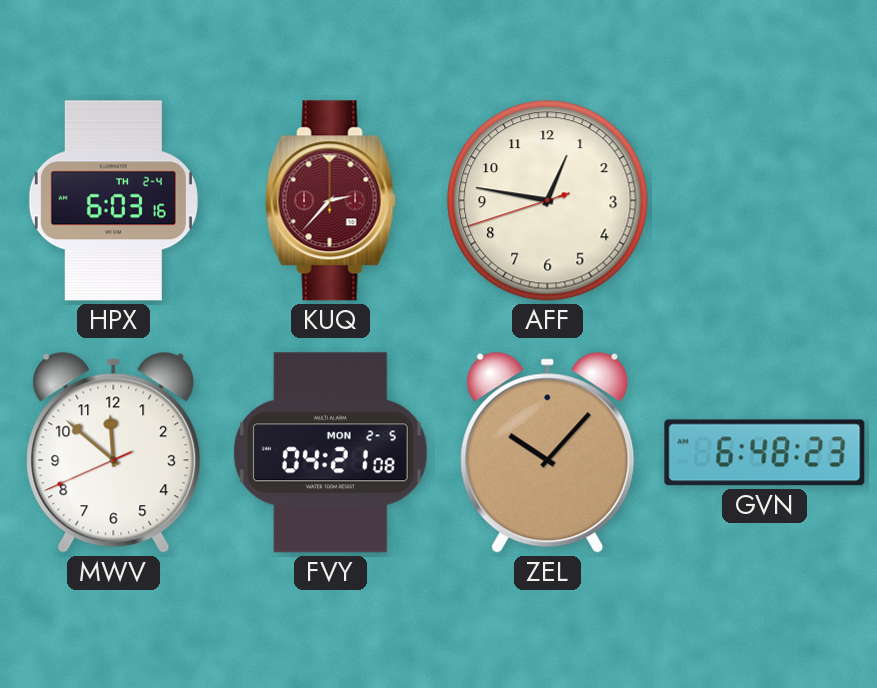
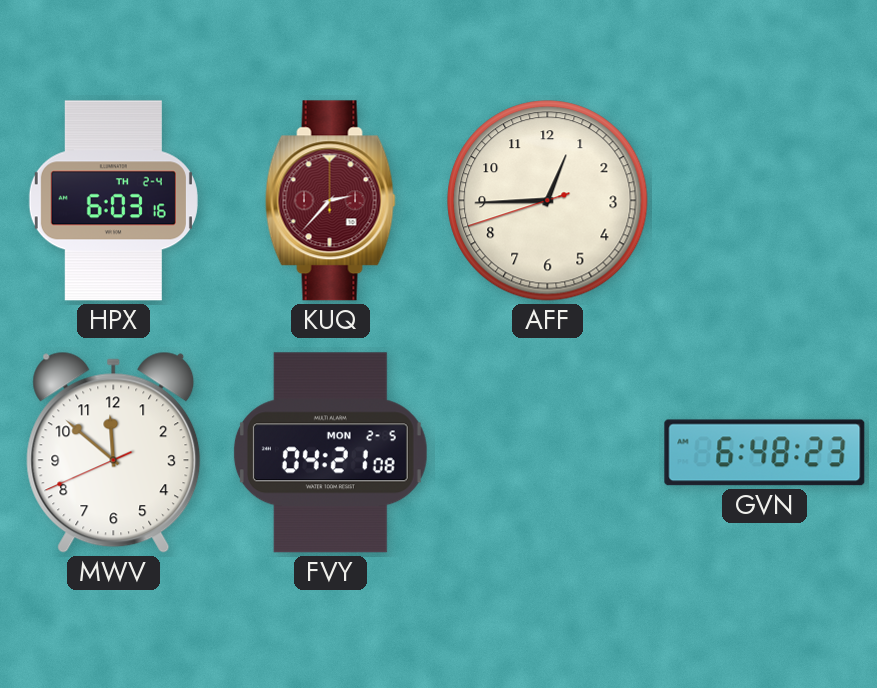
AFF: 12:46 -> 12:44
ZEL: 10:07 -> none
